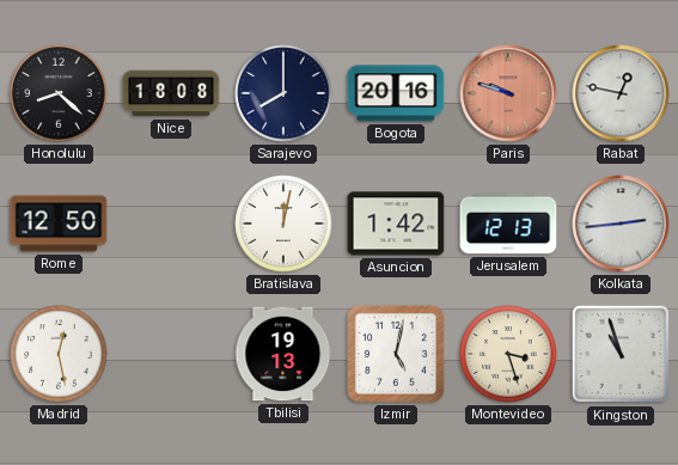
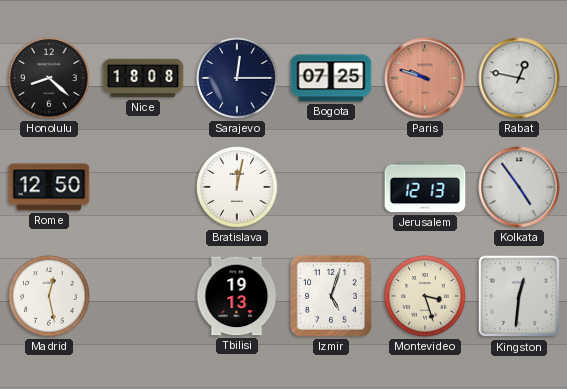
Sarajevo: 8:00 -> 12:15
Bogota: 20:16 -> 07:25
Asuncion: 1:42 -> none
Kolkata: 2:44 -> 4:54
Izmir: 5:02 -> 5:03
Kingston: 10:57 -> 12:31
